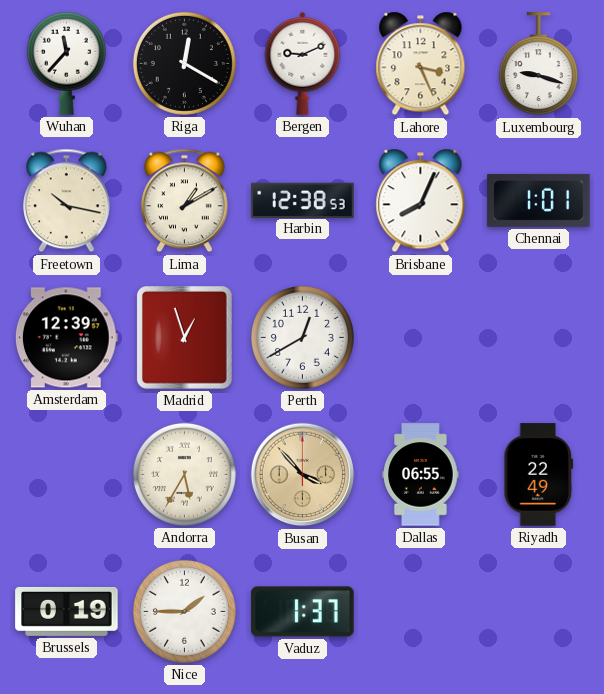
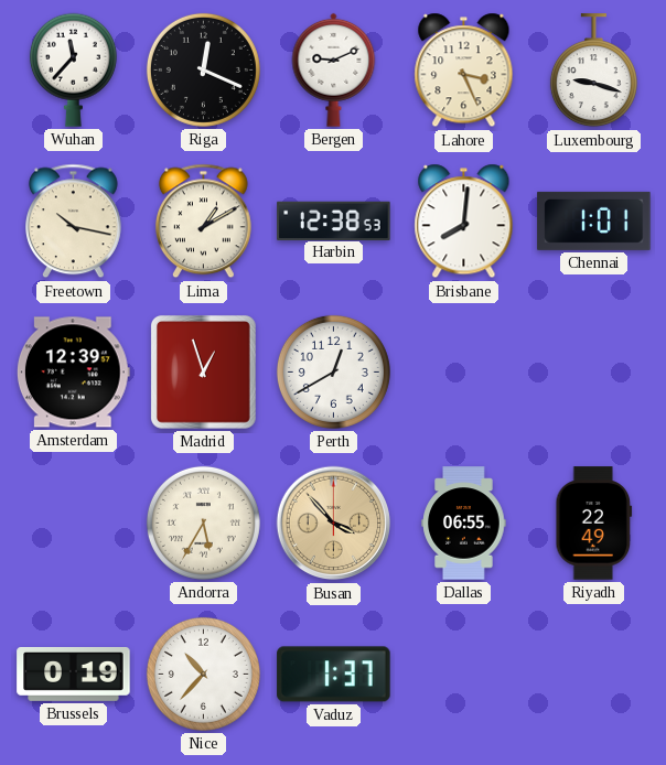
Riga: 12:20 -> 12:19
Brisbane: 8:04 -> 8:01
Nice: 1:45 -> 10:37
